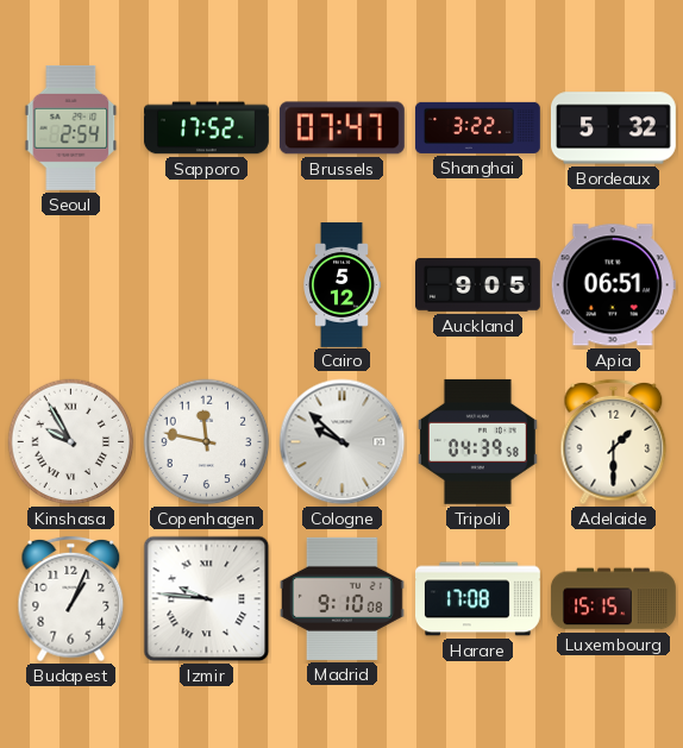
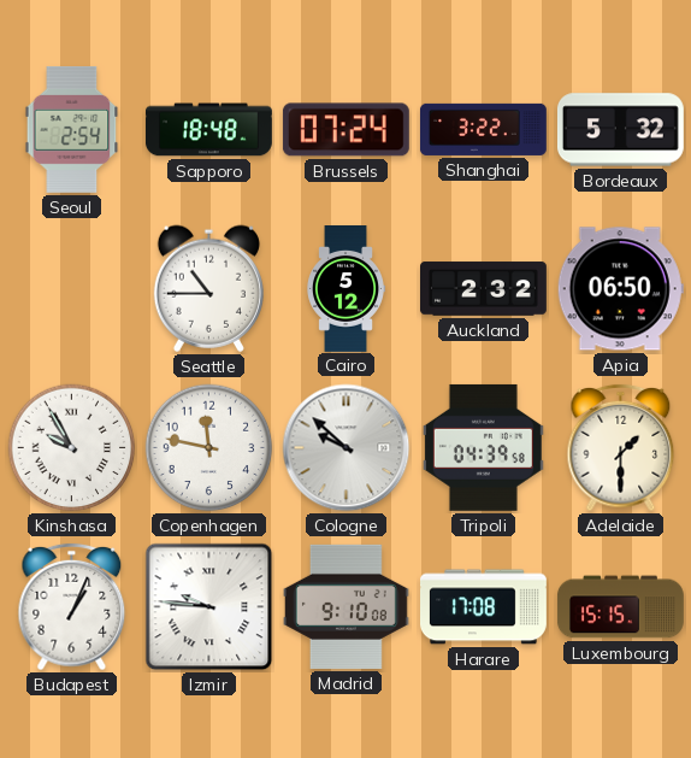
Sapporo: 17:52 -> 18:48
Brussels: 07:47 -> 07:24
Seattle: none -> 10:45
Auckland: 9:05 -> 2:32
Apia: 06:51 -> 06:50
